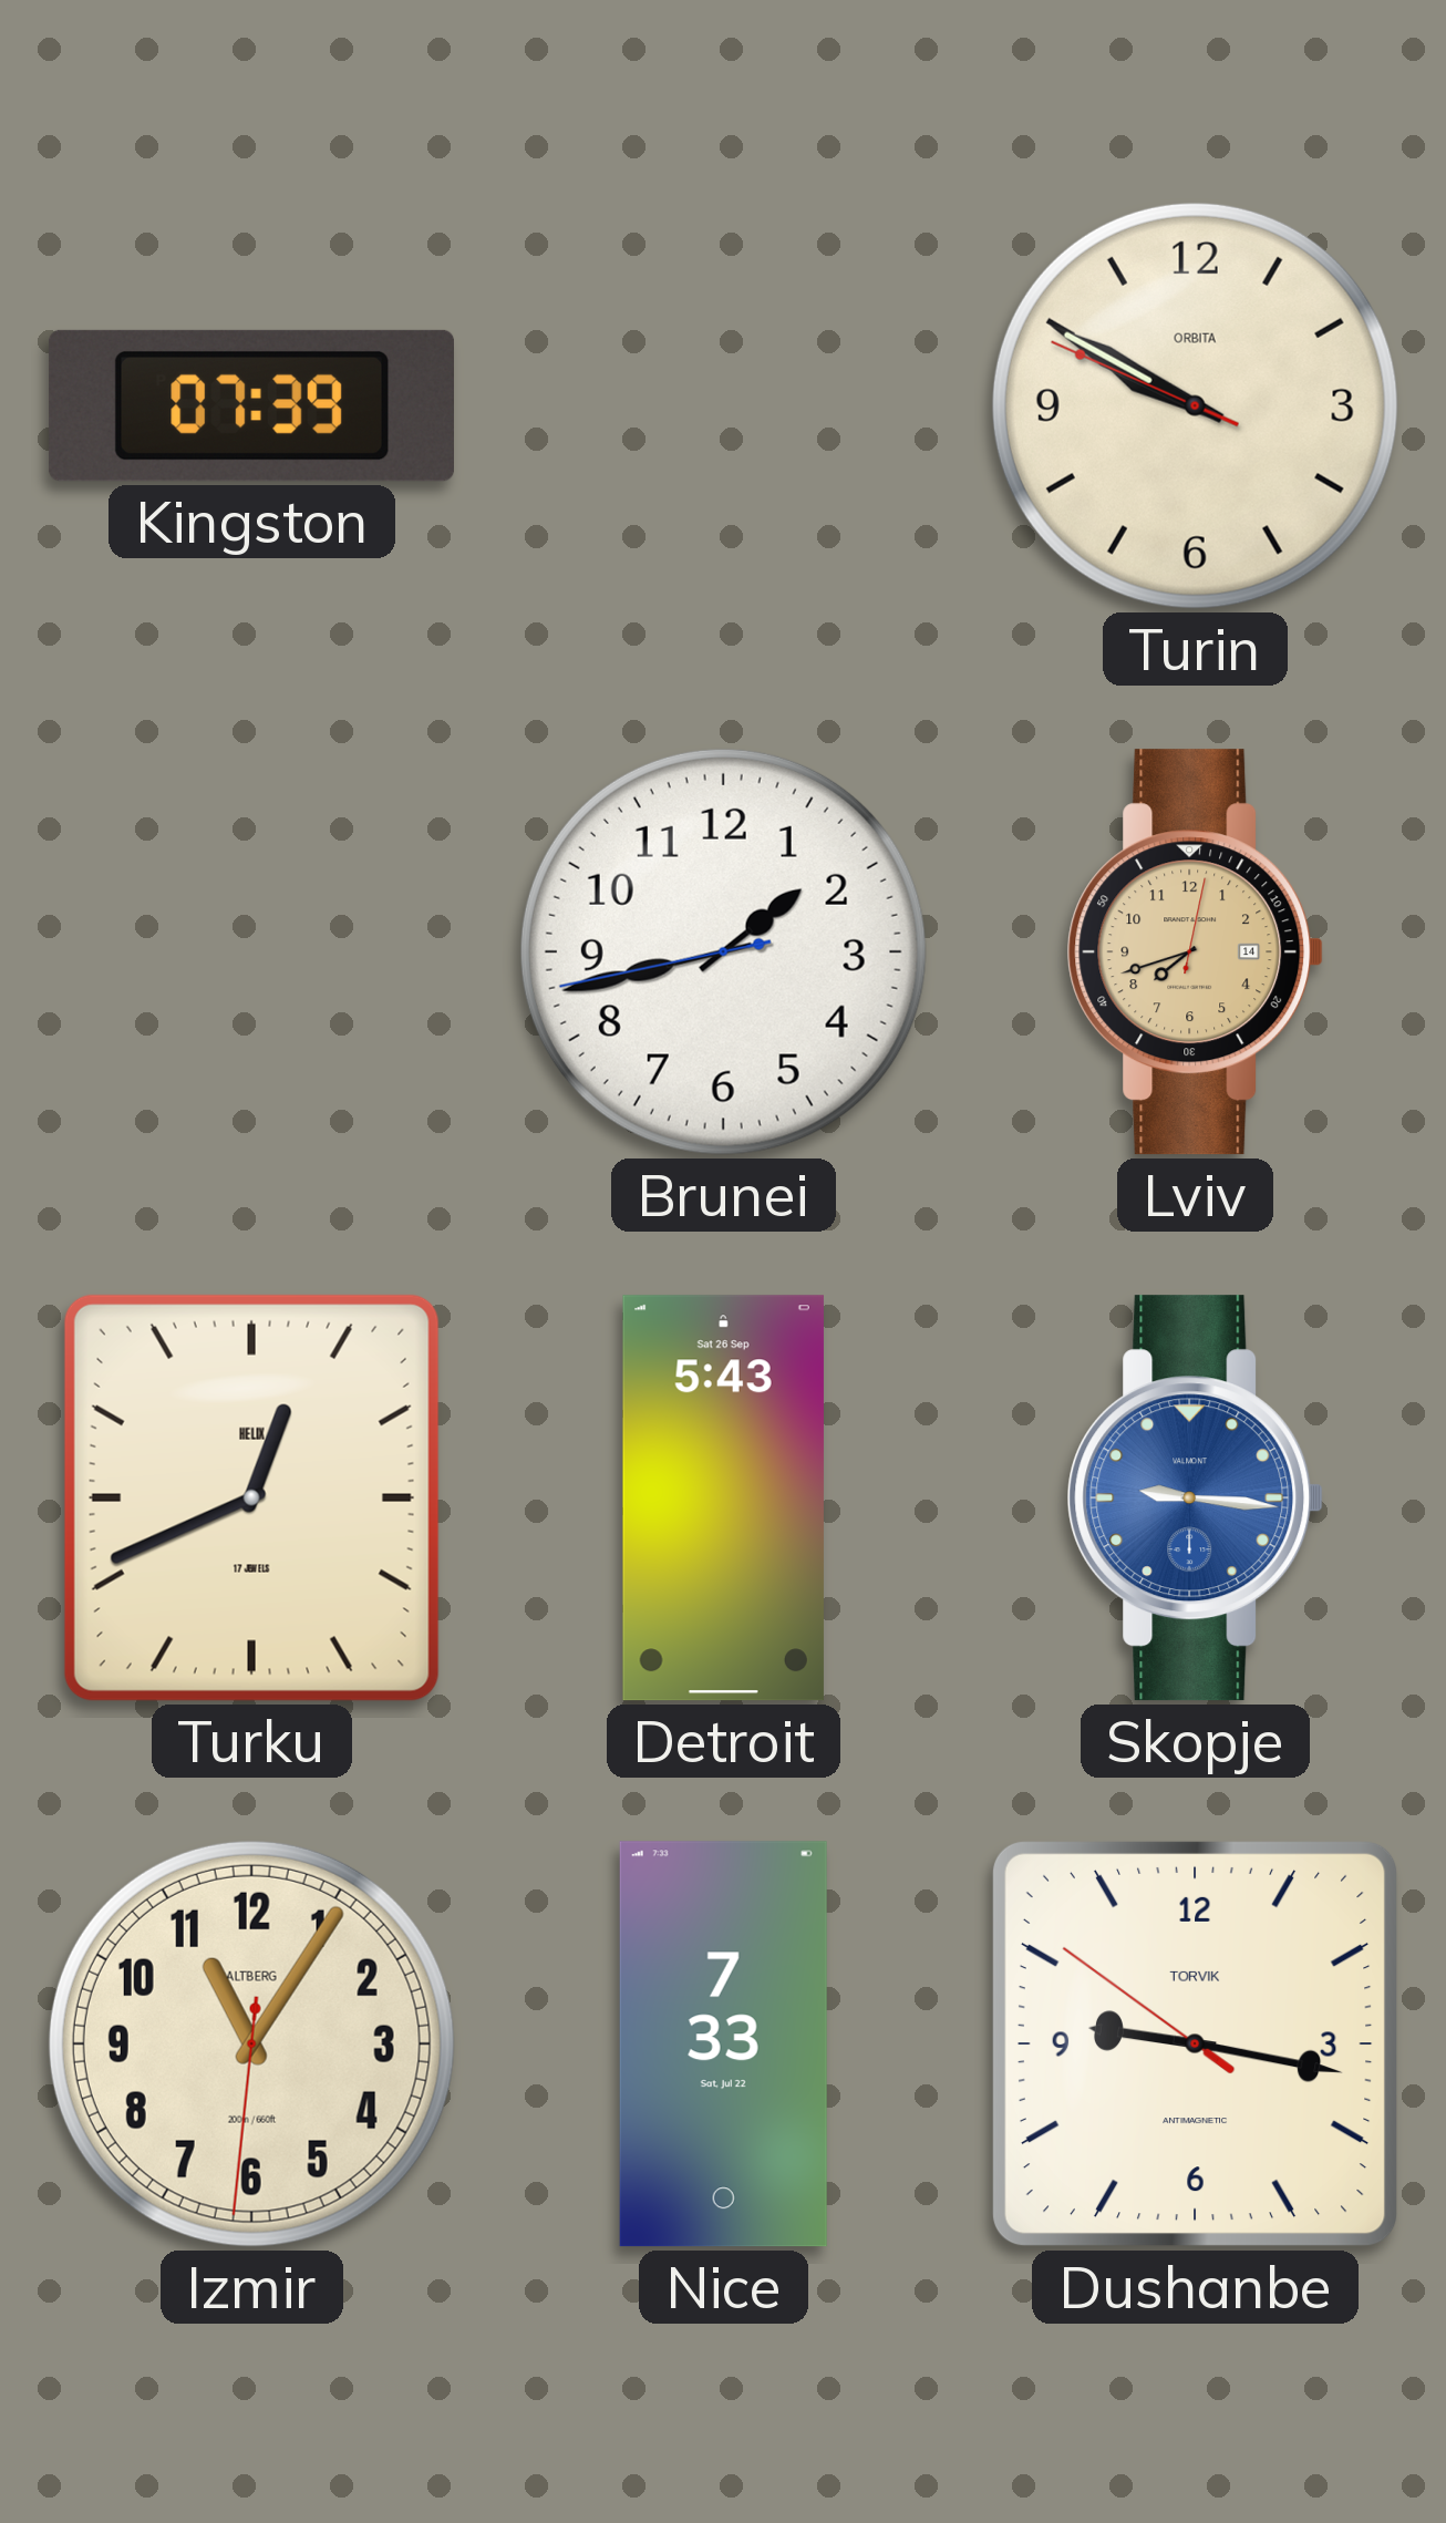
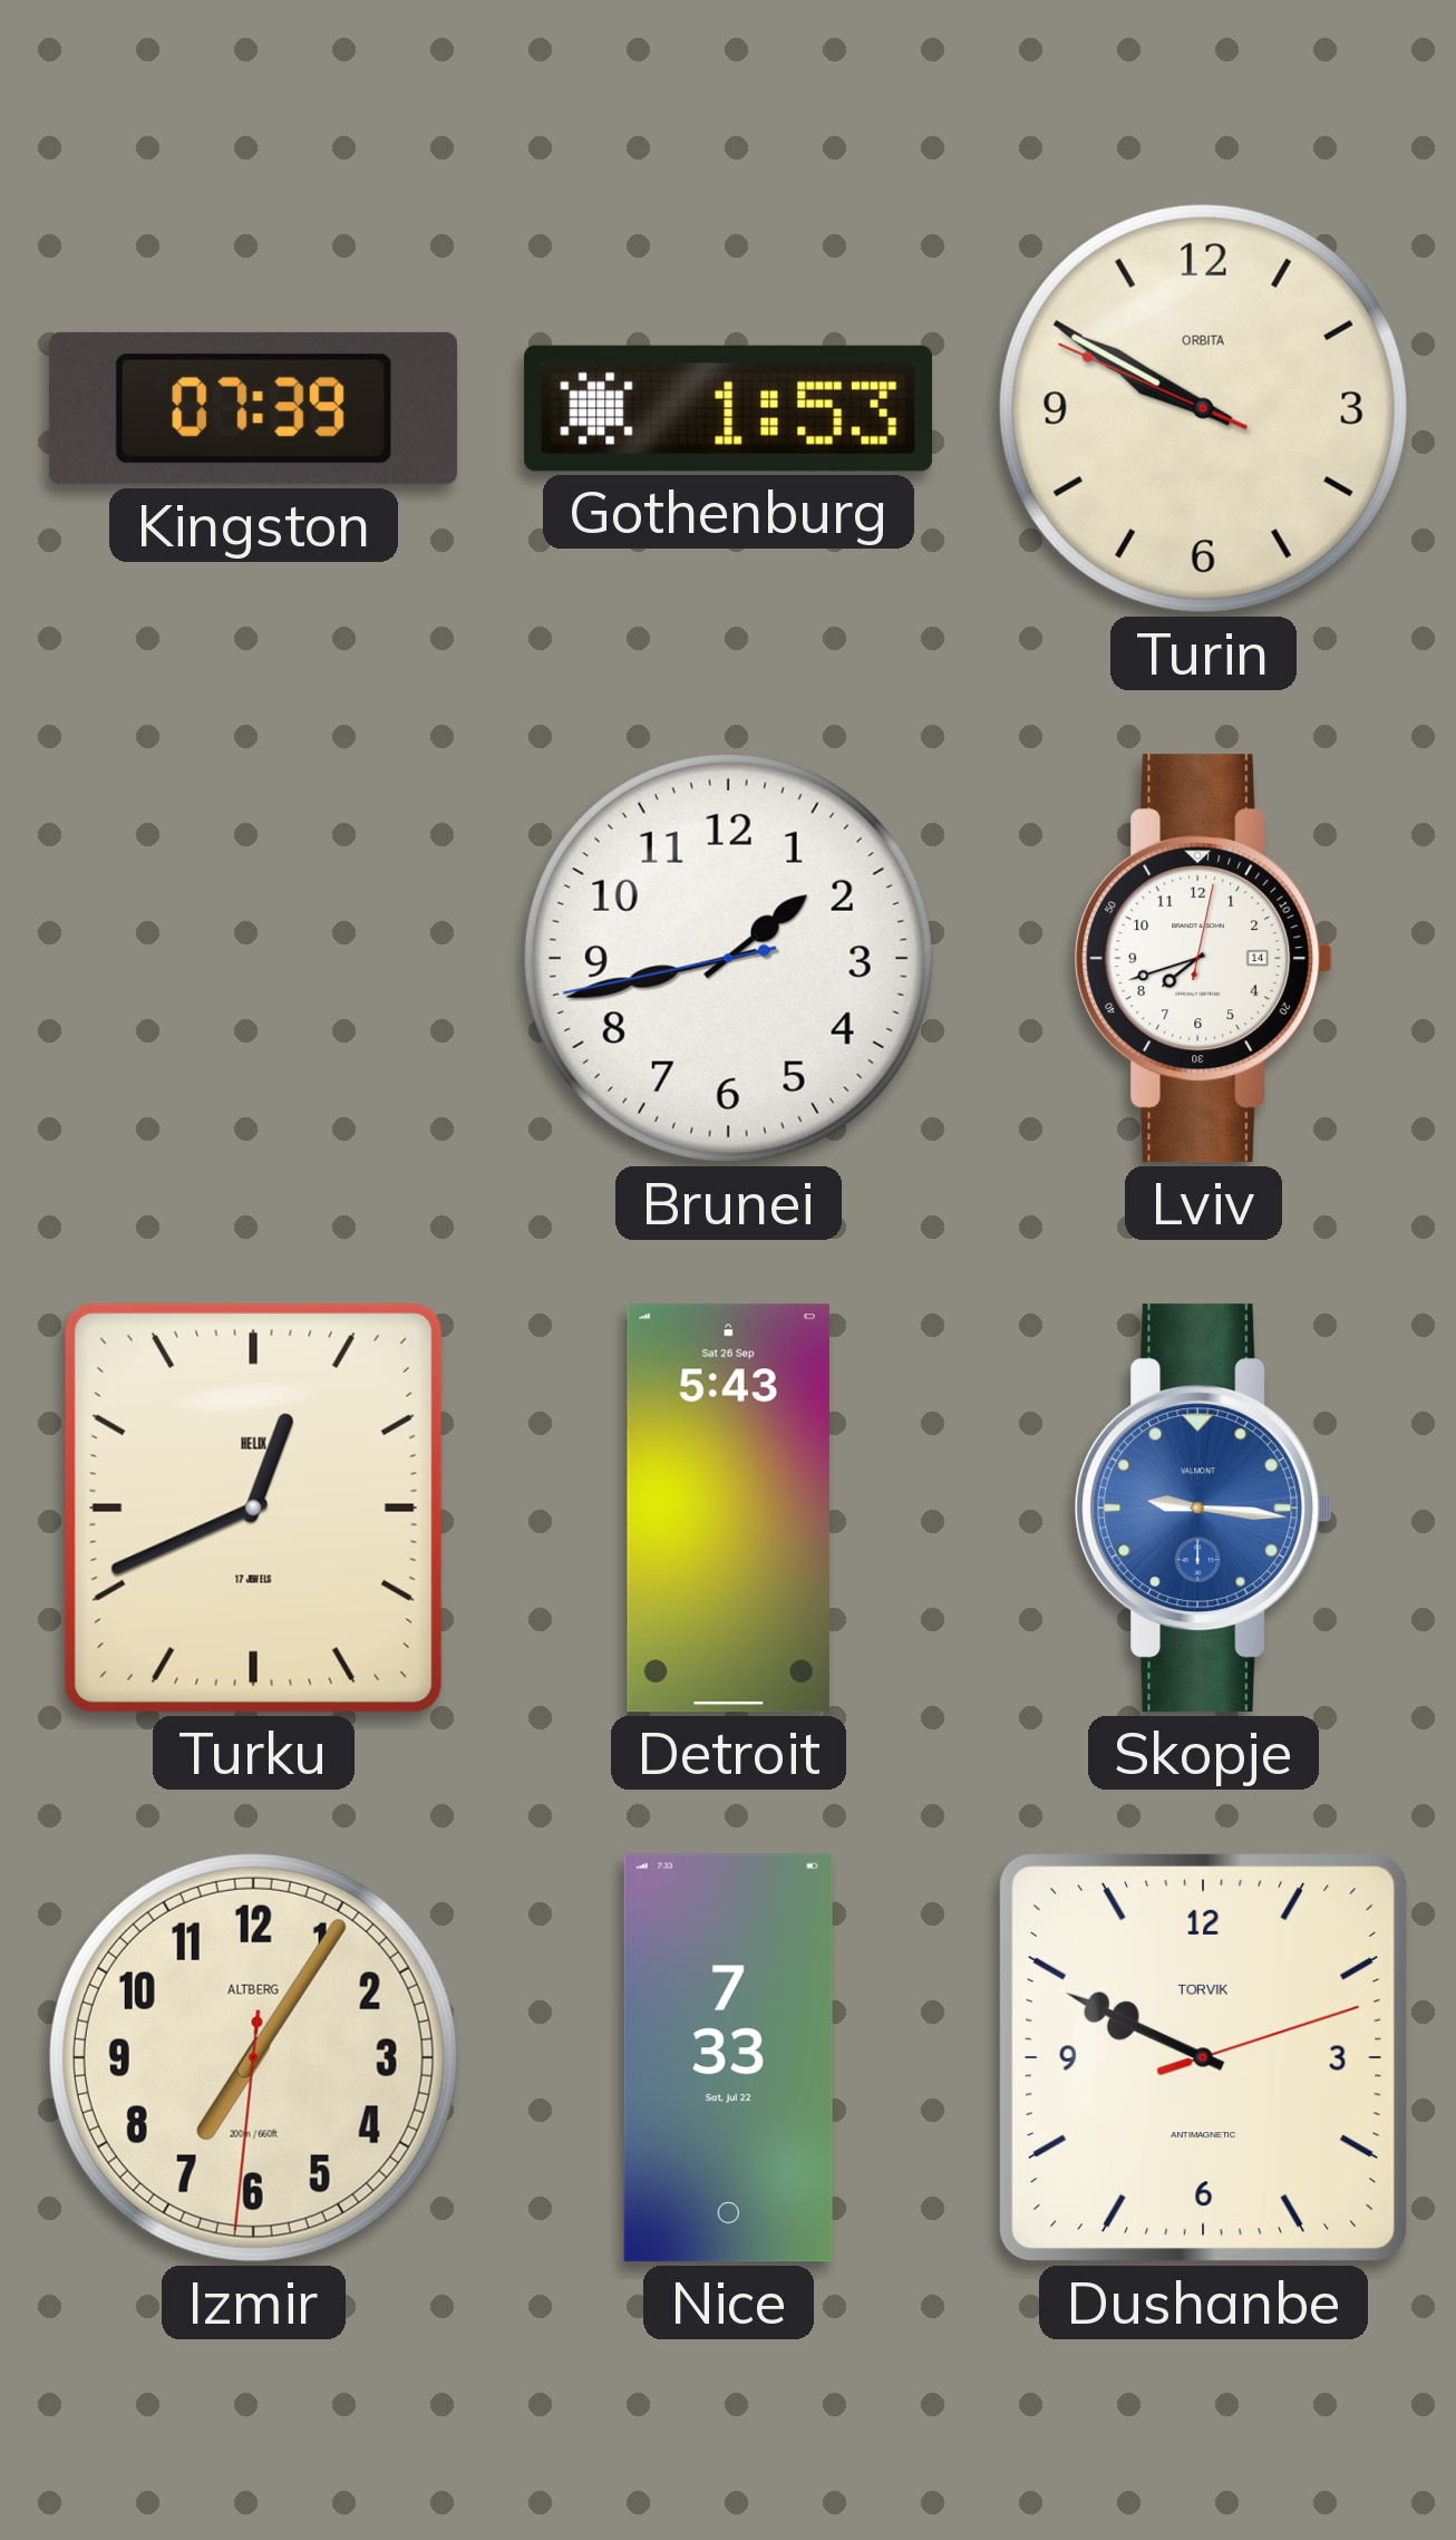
Gothenburg: none -> 1:53
Lviv dial: champagne -> white
Izmir: 11:05 -> 7:05
Dushanbe: 9:16 -> 9:49
